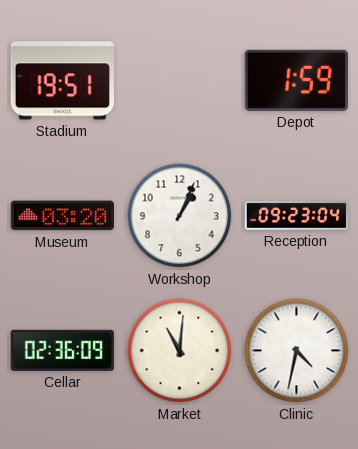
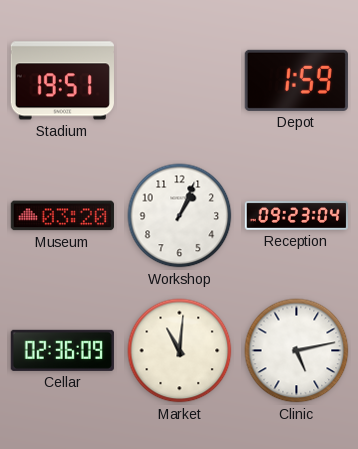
Clinic: 4:32 -> 5:13
